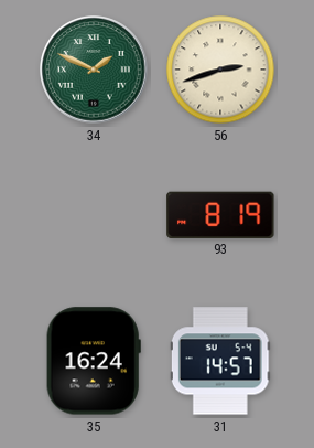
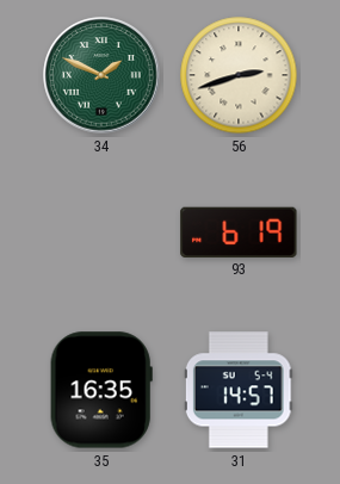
93: 8:19 -> 6:19
35: 16:24 -> 16:35
